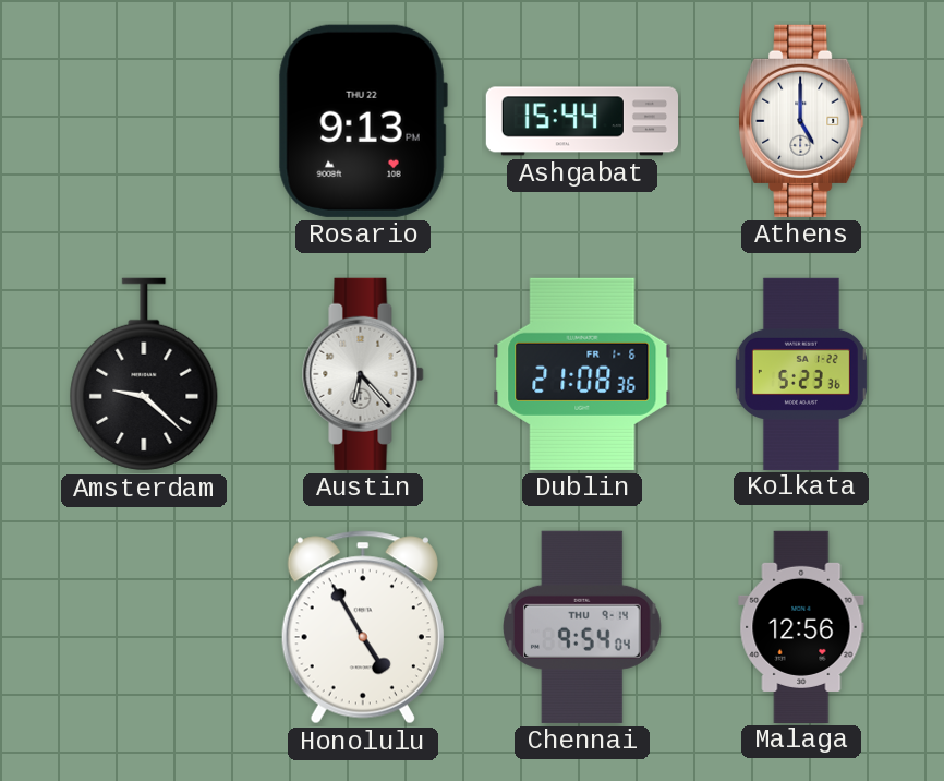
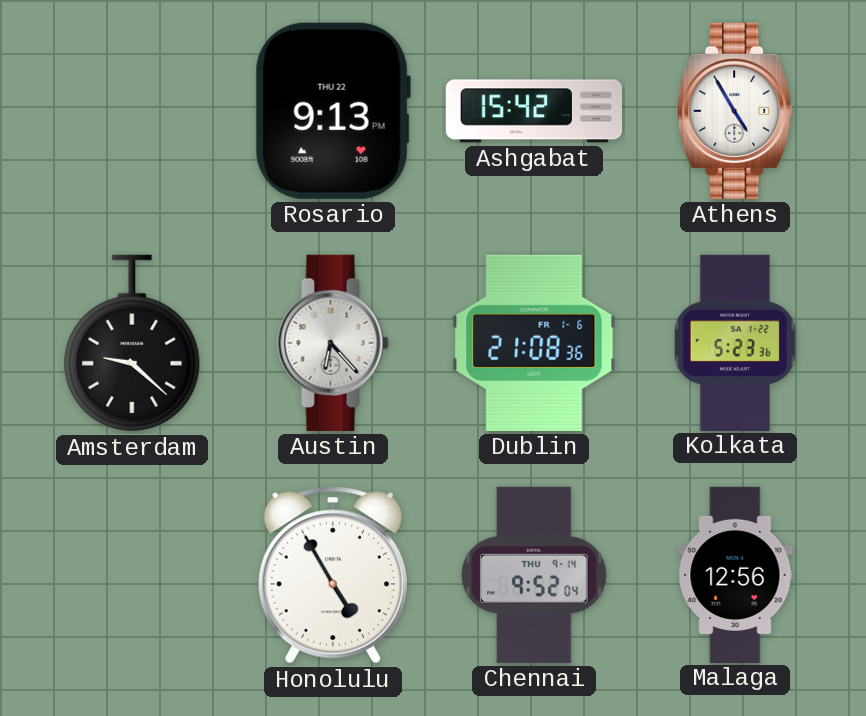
Ashgabat: 15:44 -> 15:42
Athens: 5:00 -> 4:55
Chennai: 9:54 -> 9:52
